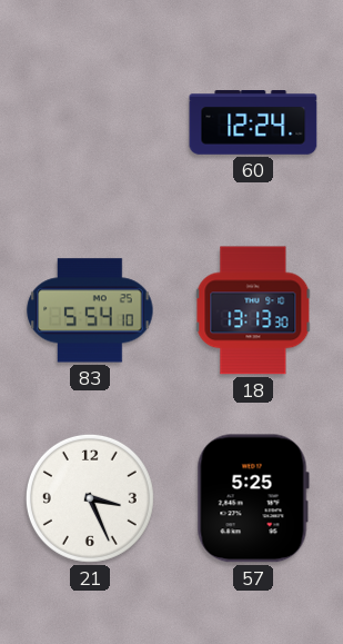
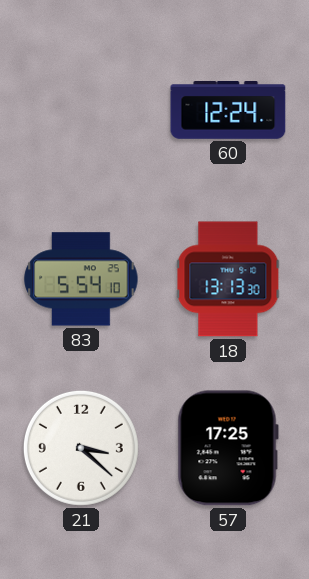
21: 3:26 -> 3:22
57: 5:25 -> 17:25
